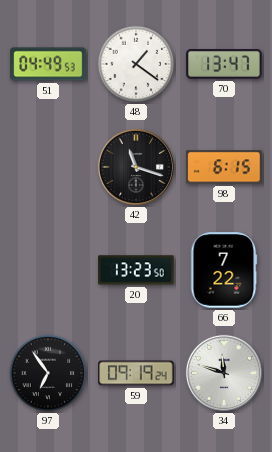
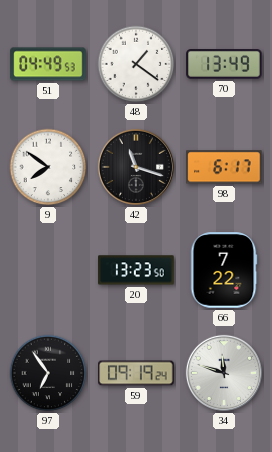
70: 13:47 -> 13:49
9: none -> 7:51
98: 6:15 -> 6:17
